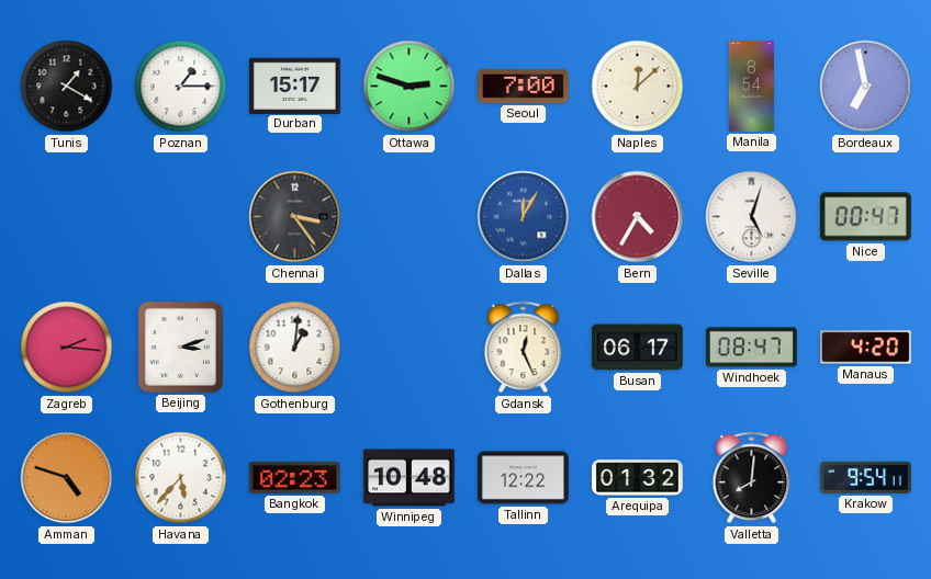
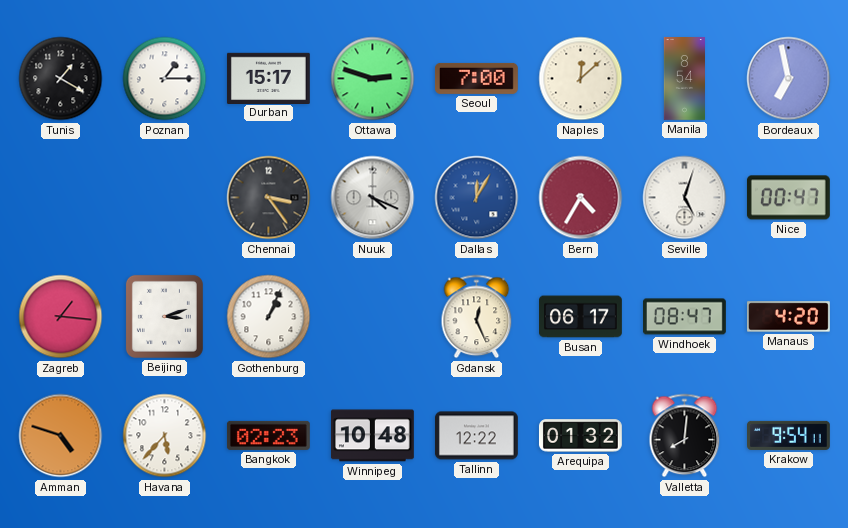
Nuuk: none -> 4:19
Zagreb: 2:16 -> 1:16
Gothenburg: 1:01 -> 1:04
